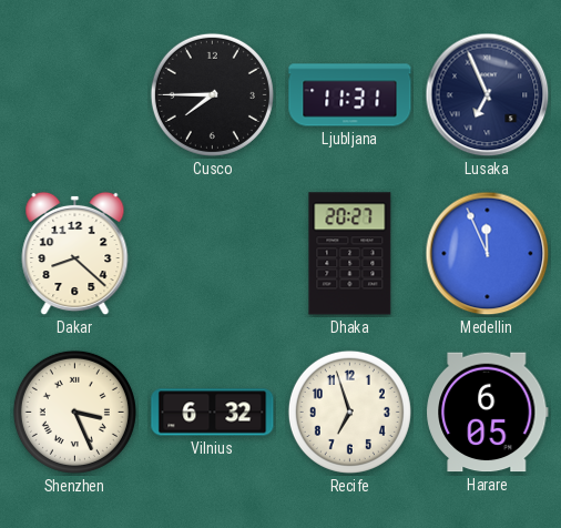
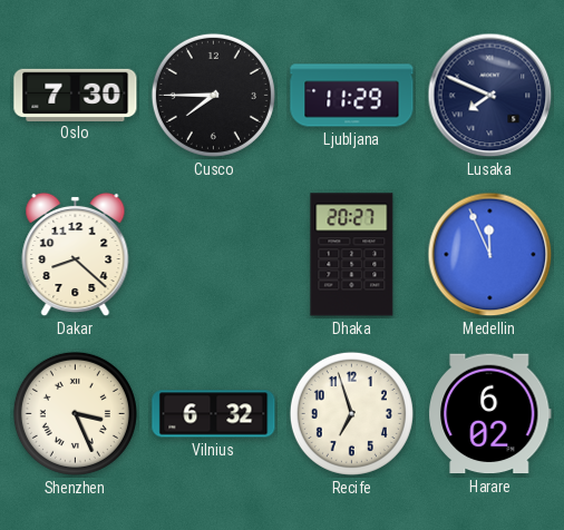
Oslo: none -> 7:30
Ljubljana: 11:31 -> 11:29
Lusaka: 6:56 -> 7:49
Harare: 6:05 -> 6:02
